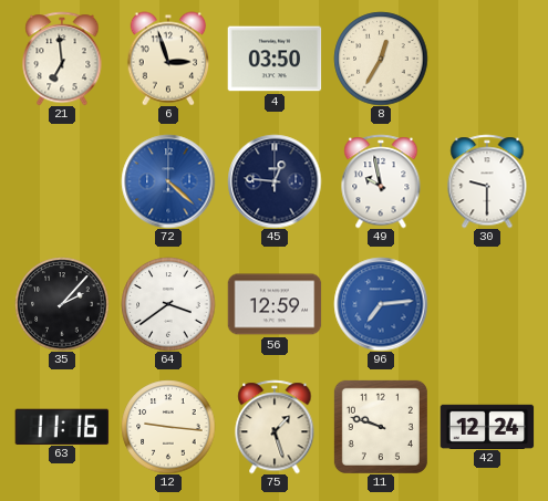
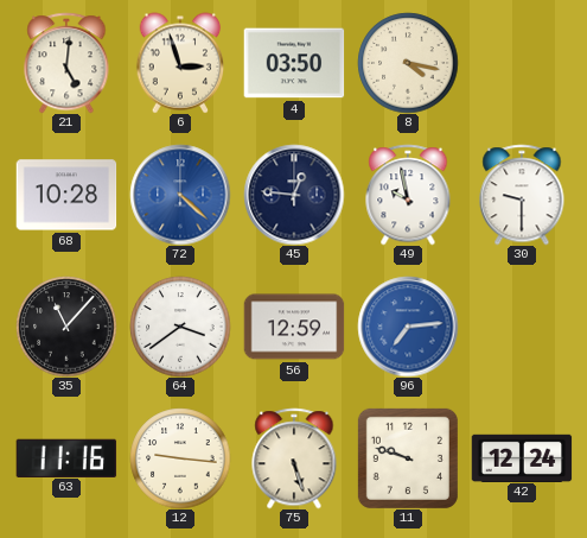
21: 6:59 -> 5:01
8: 12:35 -> 4:17
68: none -> 10:28
35: 2:07 -> 11:07
75: 1:27 -> 5:27
